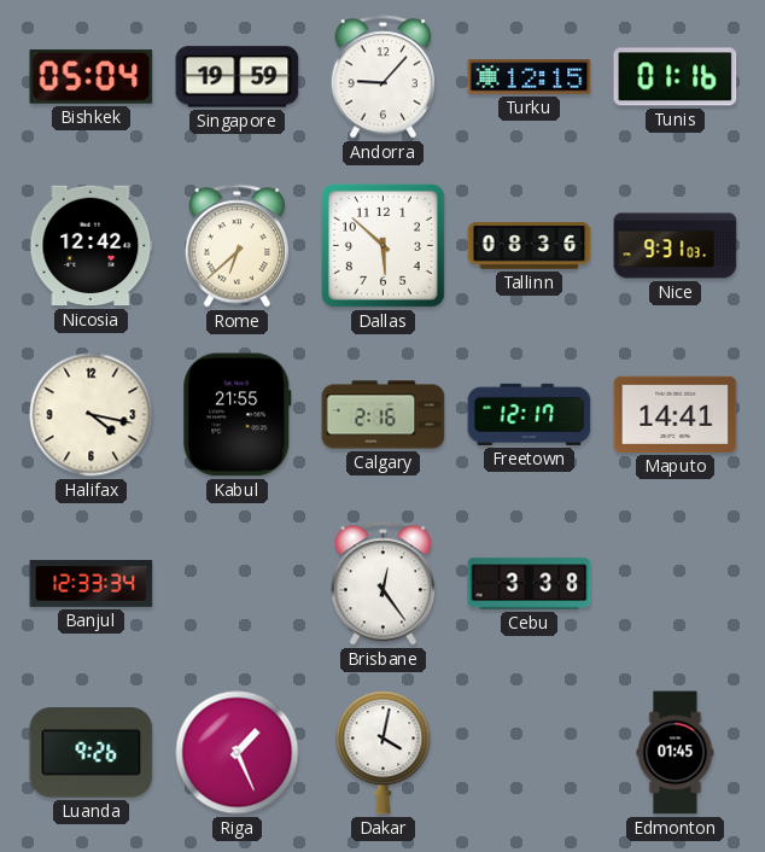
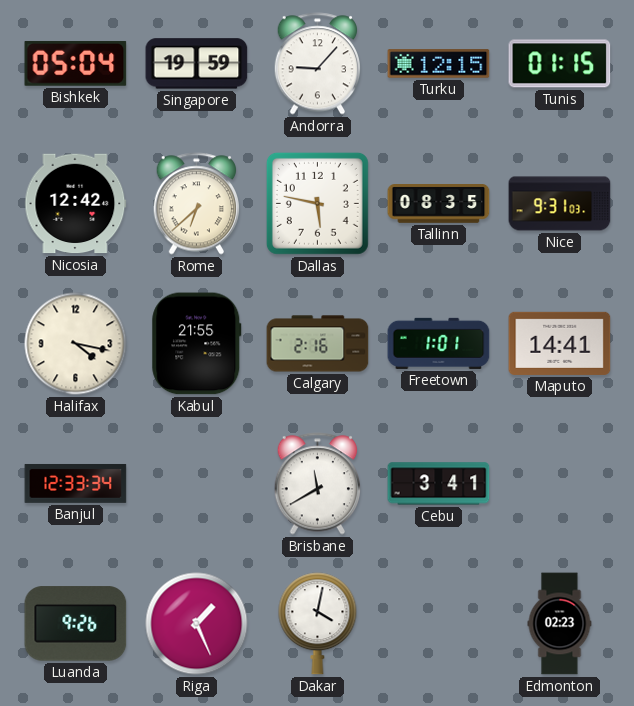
Tunis: 01:16 -> 01:15
Dallas: 5:52 -> 5:47
Tallinn: 08:36 -> 08:35
Freetown: 12:17 -> 1:01
Brisbane: 12:24 -> 11:40
Cebu: 3:38 -> 3:41
Edmonton: 01:45 -> 02:23
